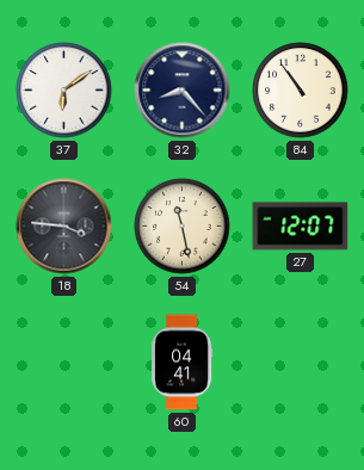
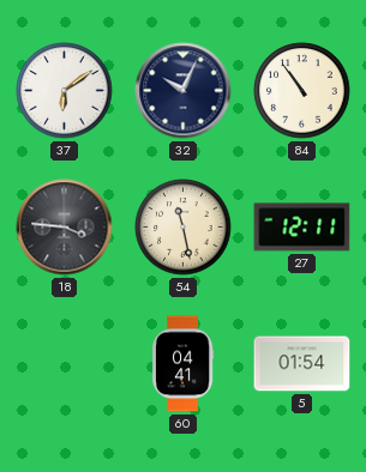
32: 8:23 -> 10:04
27: 12:07 -> 12:11
5: none -> 01:54
